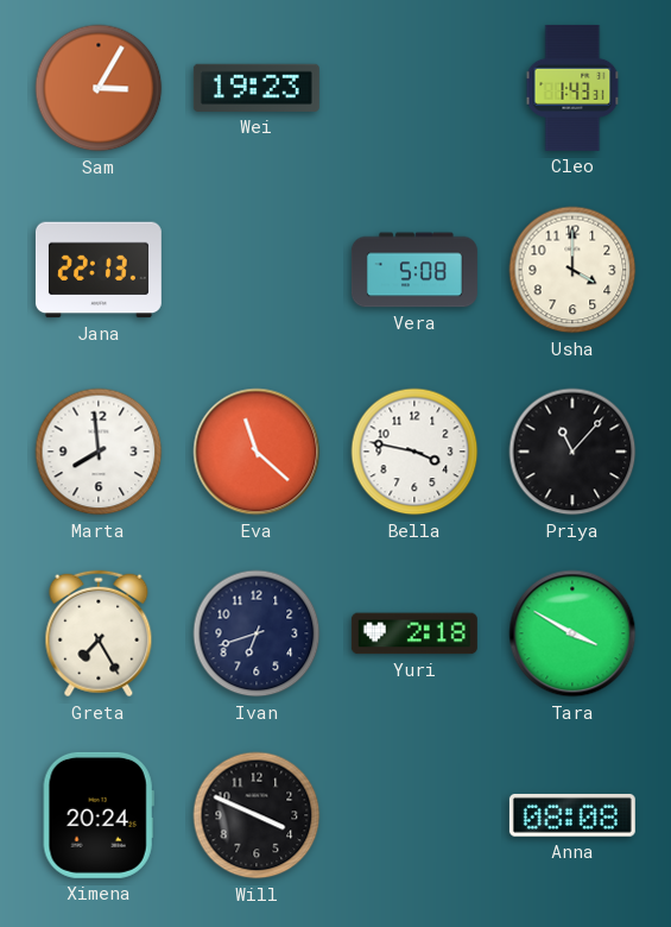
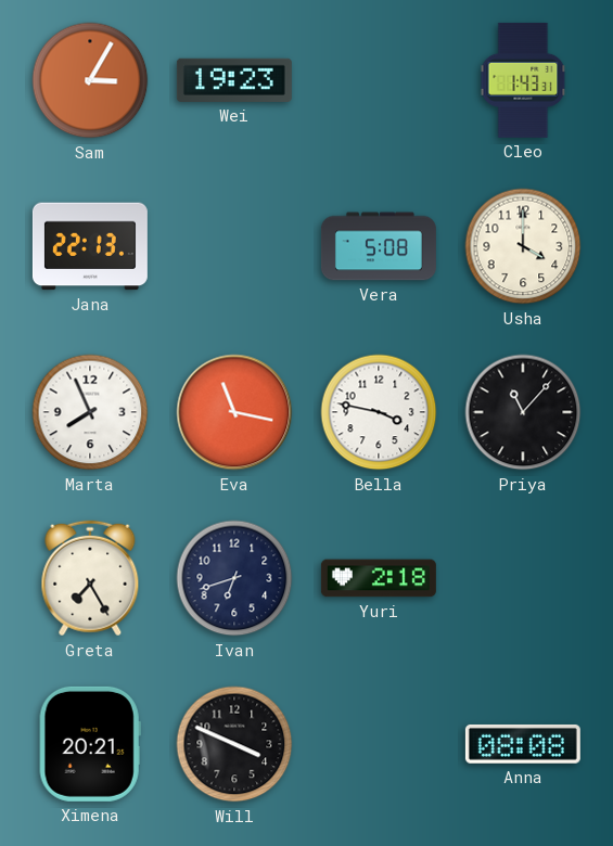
Marta: 7:59 -> 7:56
Eva: 11:22 -> 11:17
Tara: 3:50 -> none
Ximena: 20:24 -> 20:21
